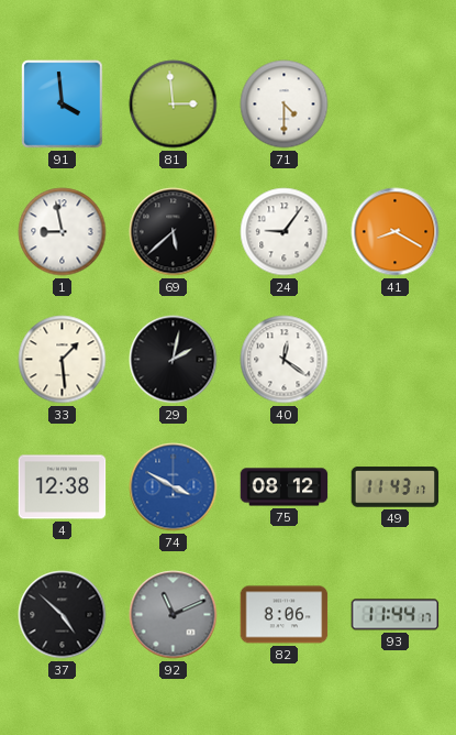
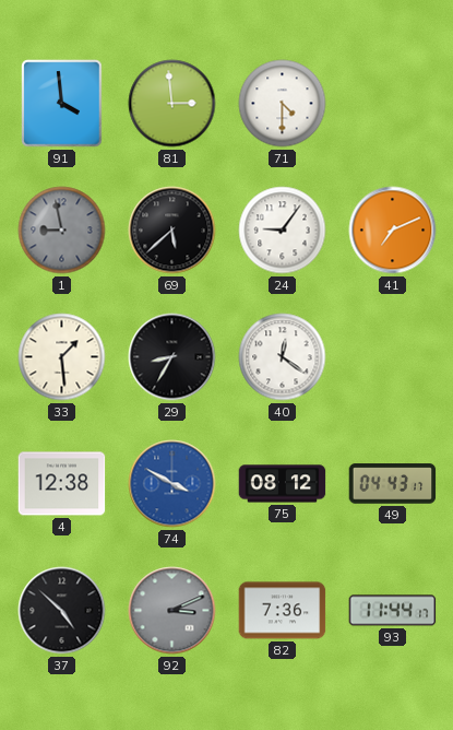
1 dial: white -> grey
41: 8:20 -> 7:11
29: 2:02 -> 8:35
49: 11:43 -> 04:43
92: 11:11 -> 3:11
82: 8:06 -> 7:36
